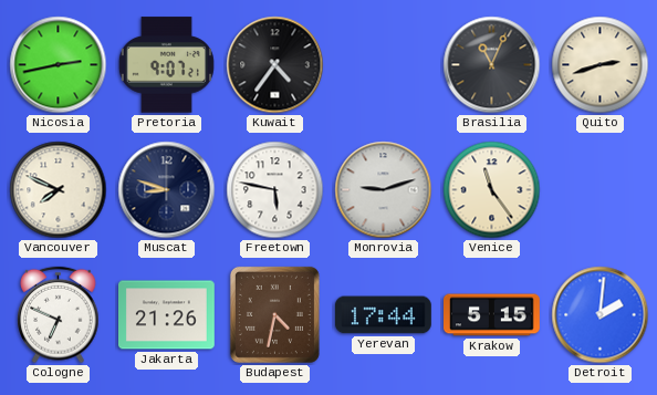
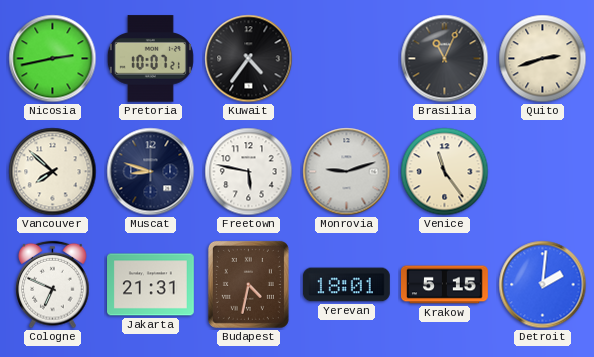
Pretoria: 9:07 -> 10:07
Vancouver: 7:49 -> 7:52
Jakarta: 21:26 -> 21:31
Yerevan: 17:44 -> 18:01
